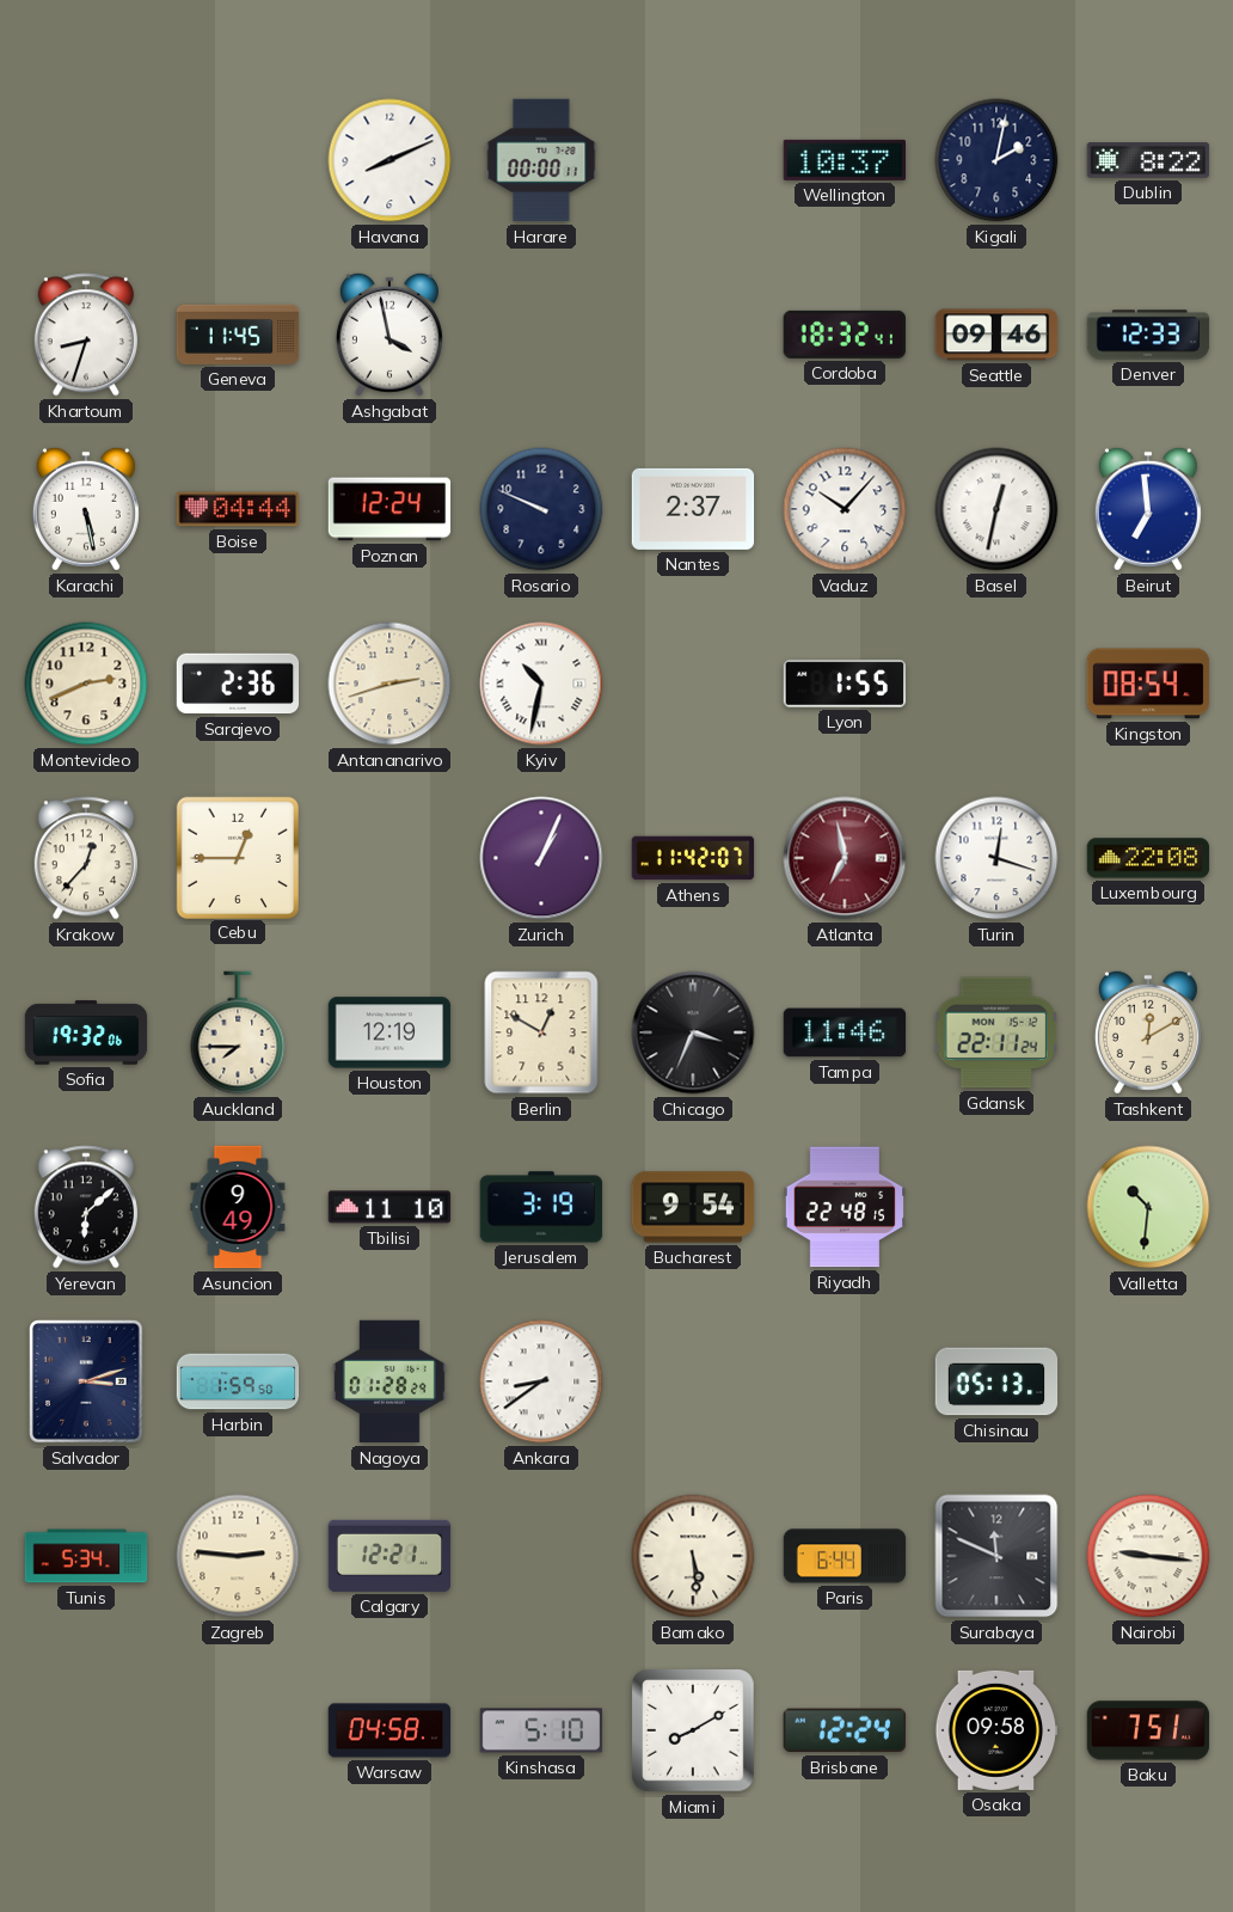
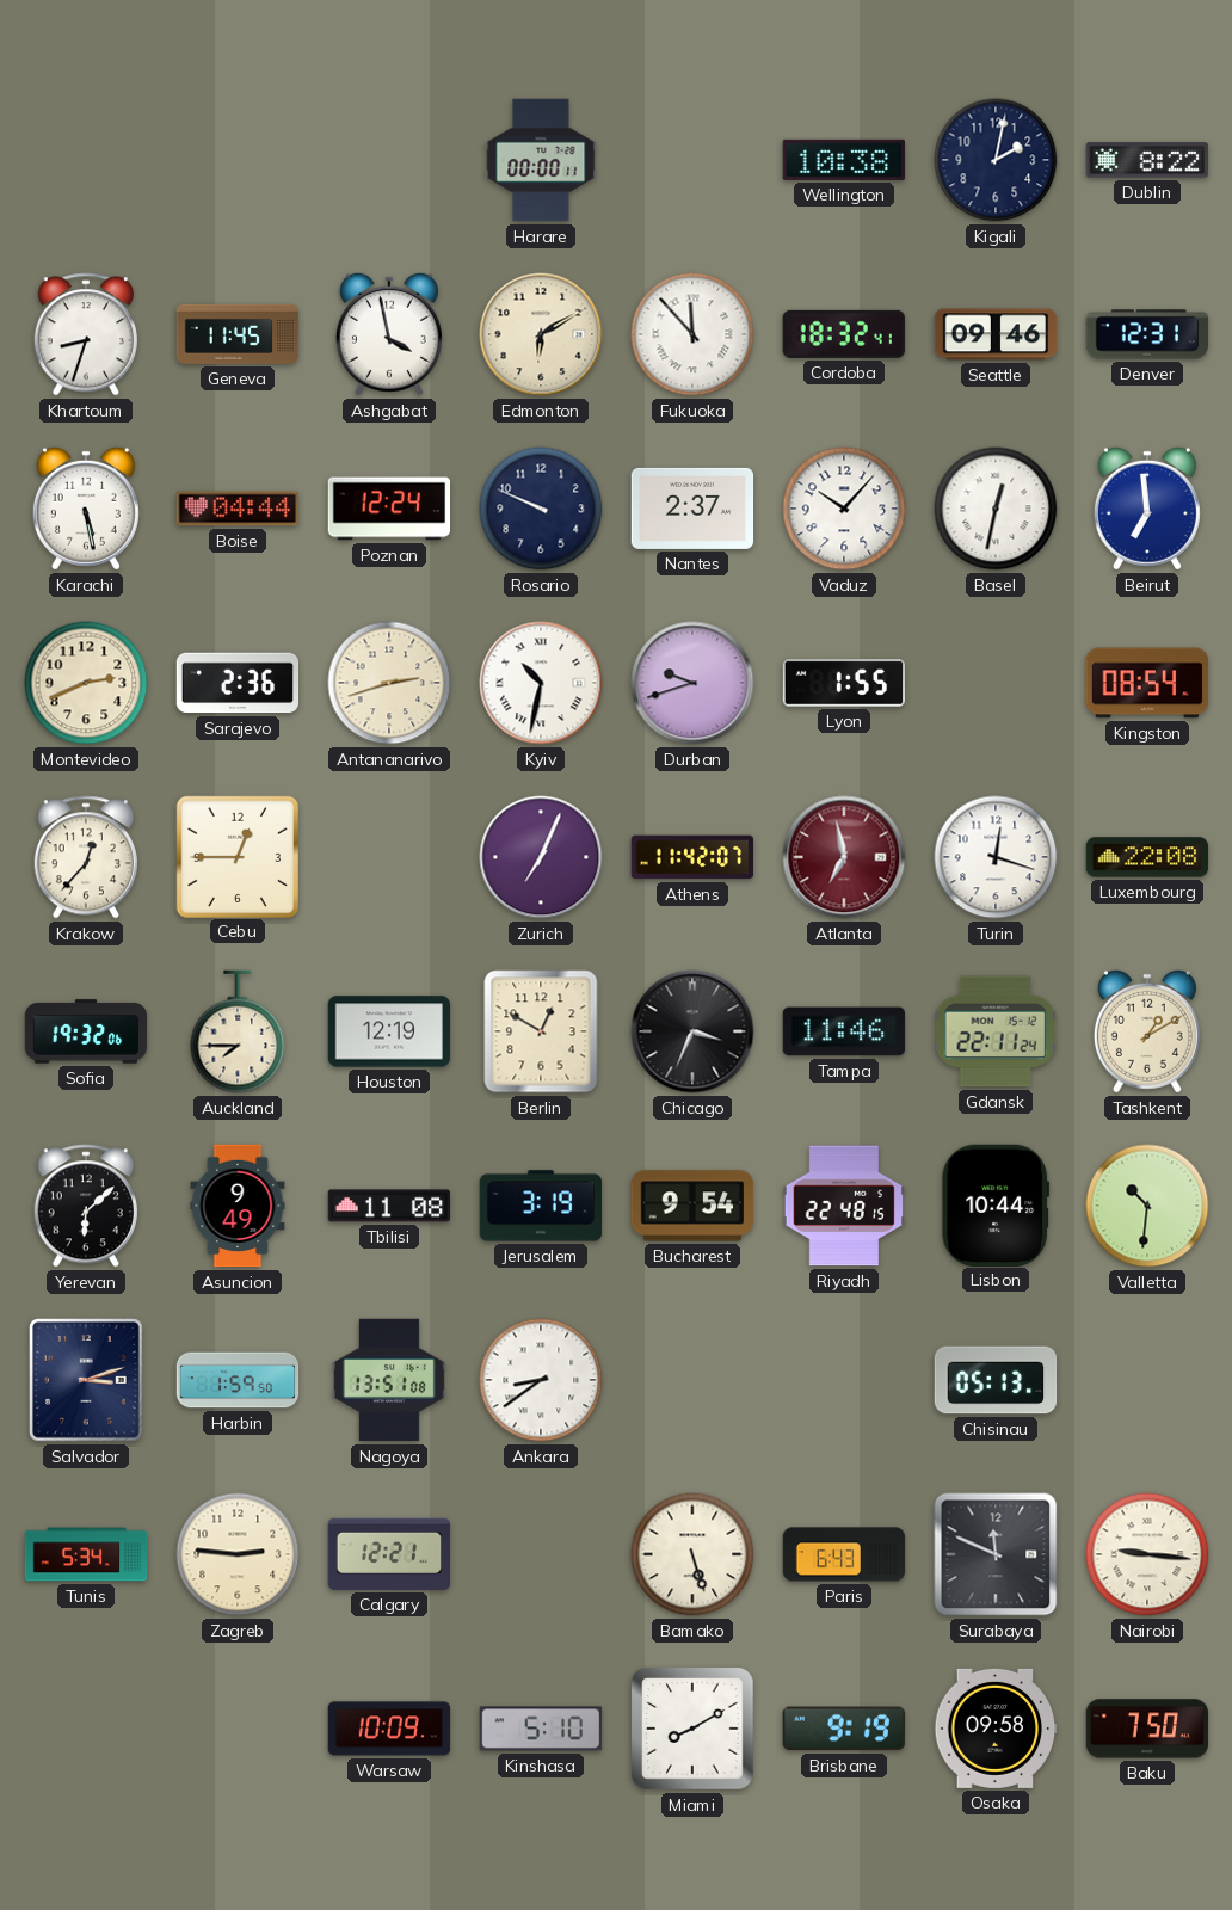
Havana: 8:11 -> none
Wellington: 10:37 -> 10:38
Edmonton: none -> 6:10
Fukuoka: none -> 11:53
Denver: 12:33 -> 12:31
Durban: none -> 9:42
Zurich: 1:04 -> 7:04
Tashkent: 12:10 -> 1:10
Tbilisi: 11:10 -> 11:08
Lisbon: none -> 10:44
Nagoya: 01:28 -> 13:51
Bamako: 5:29 -> 5:27
Paris: 6:44 -> 6:43
Warsaw: 04:58 -> 10:09
Brisbane: 12:24 -> 9:19
Baku: 7:51 -> 7:50
